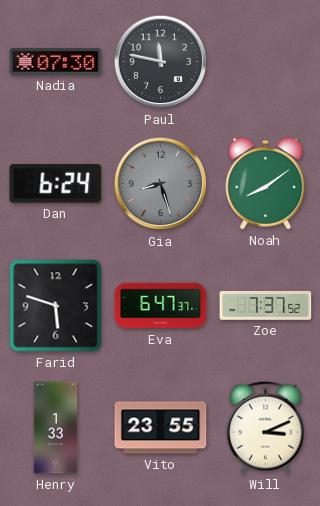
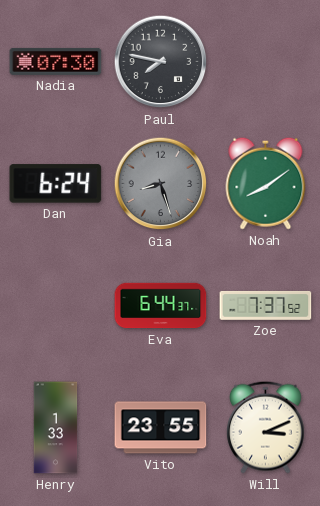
Paul: 11:47 -> 7:47
Farid: 5:48 -> none
Eva: 6:47 -> 6:44
